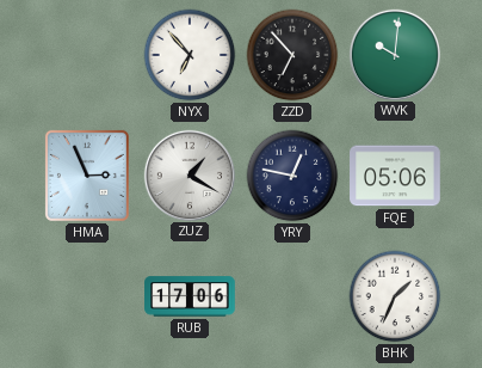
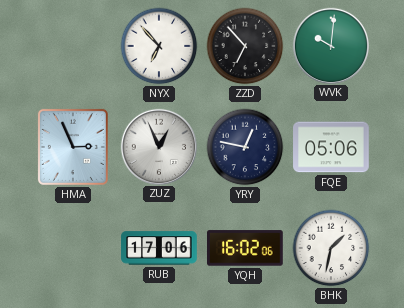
ZUZ: 1:20 -> 12:56
YQH: none -> 16:02
BHK: 1:34 -> 1:32
